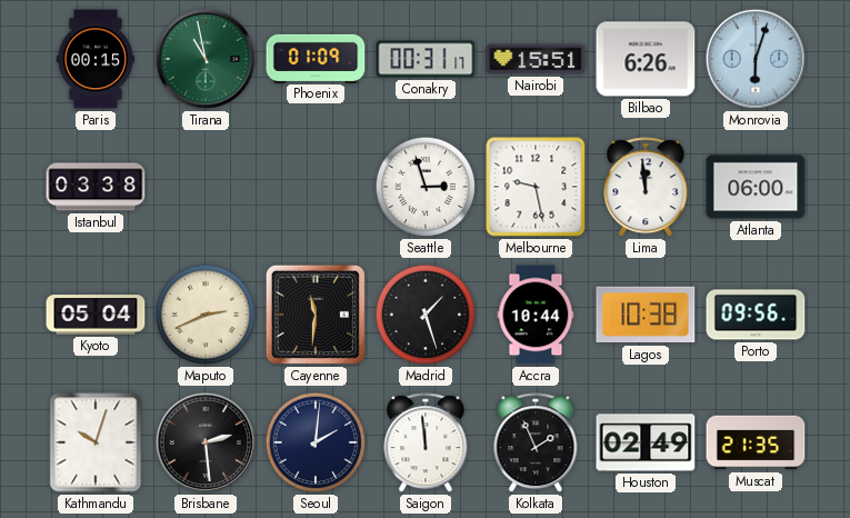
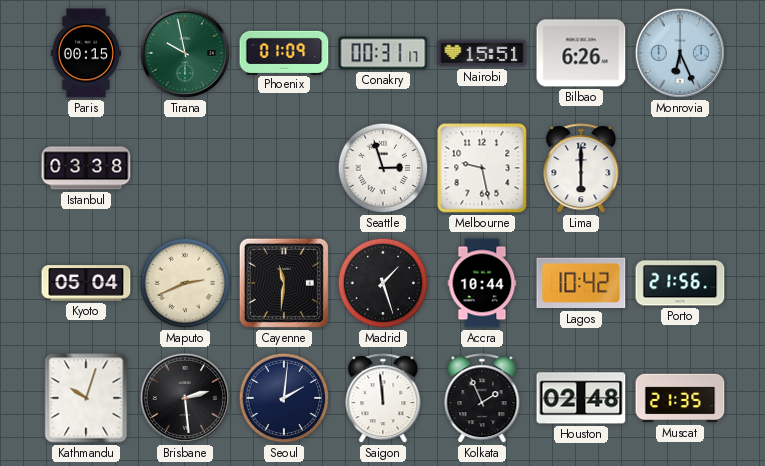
Tirana: 10:58 -> 9:58
Monrovia: 6:03 -> 6:26
Lima: 11:59 -> 6:00
Atlanta: 06:00 -> none
Lagos: 10:38 -> 10:42
Porto: 09:56 -> 21:56
Houston: 02:49 -> 02:48
